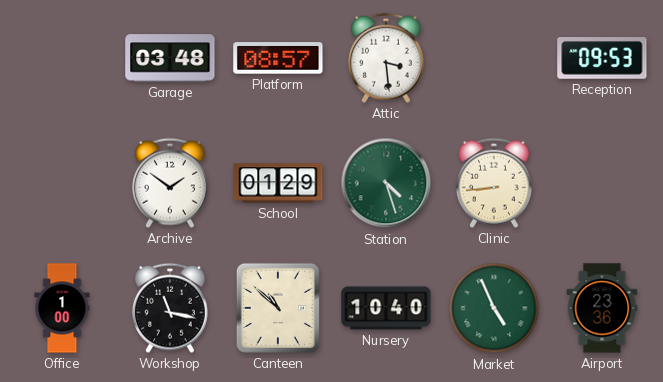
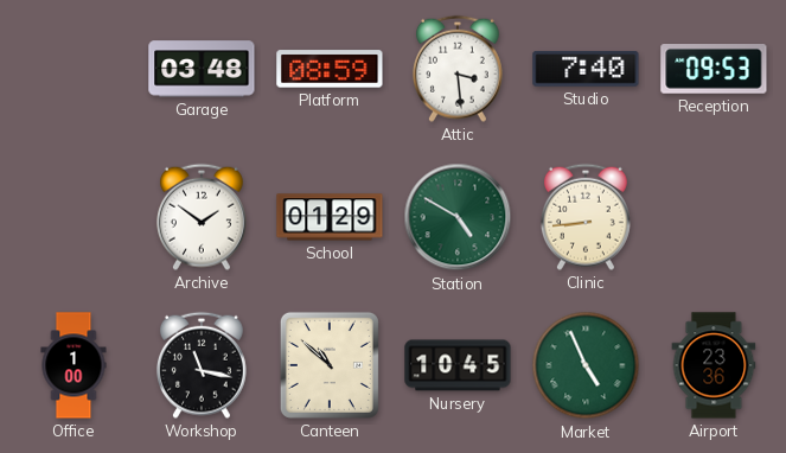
Platform: 08:57 -> 08:59
Studio: none -> 7:40
Station: 4:27 -> 4:50
Nursery: 10:40 -> 10:45
